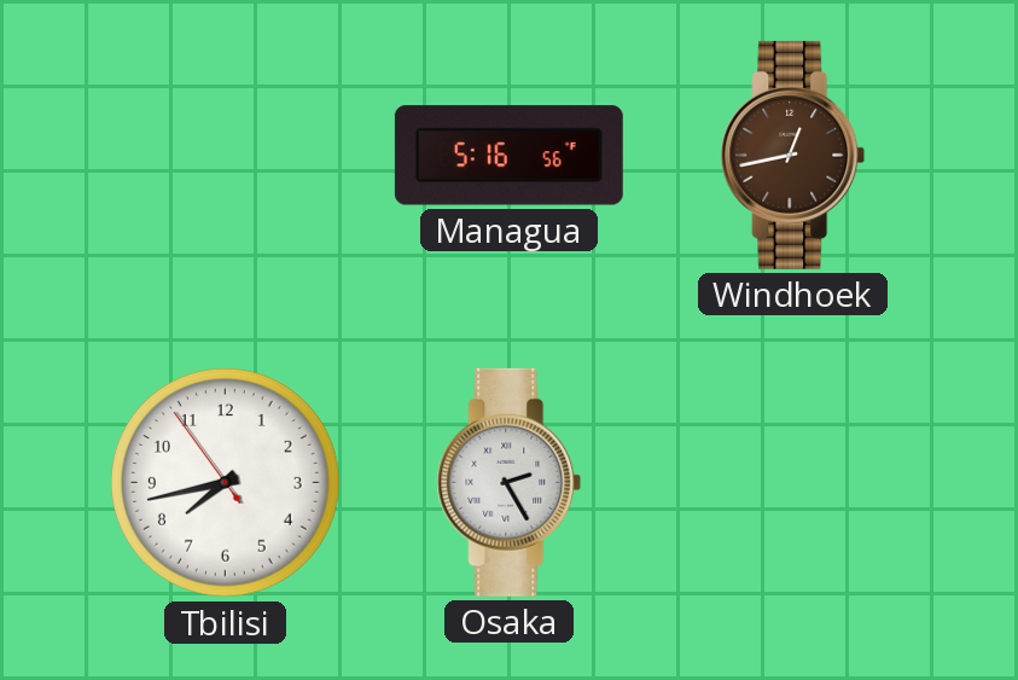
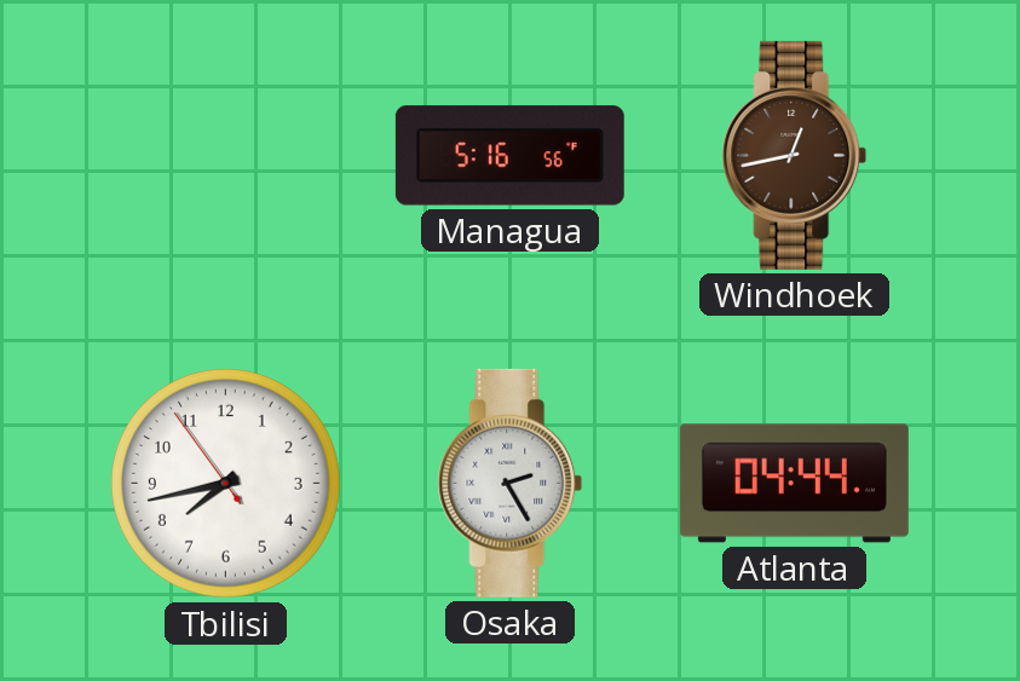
Atlanta: none -> 04:44
